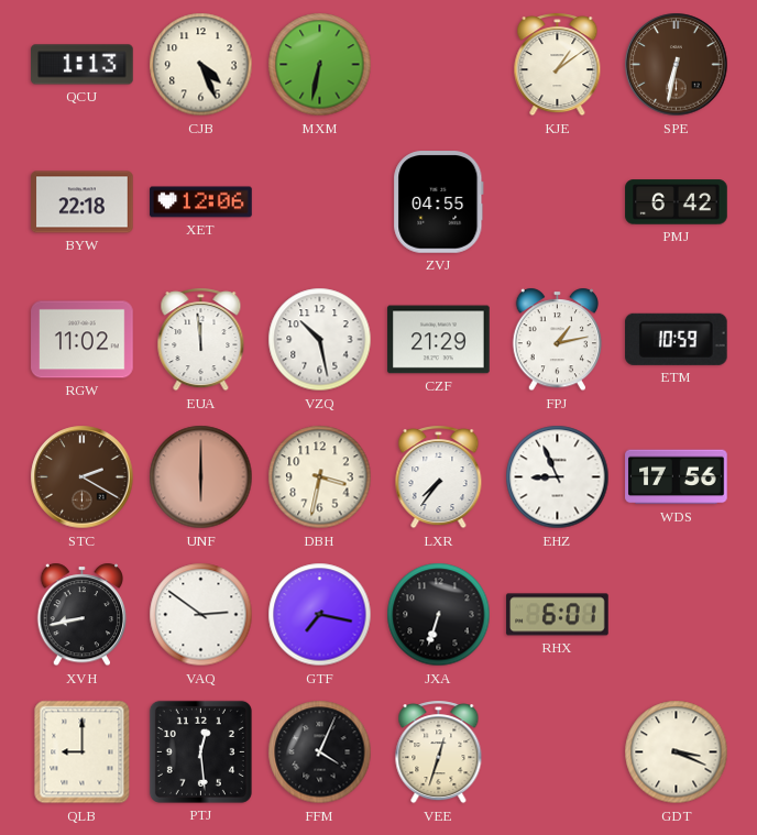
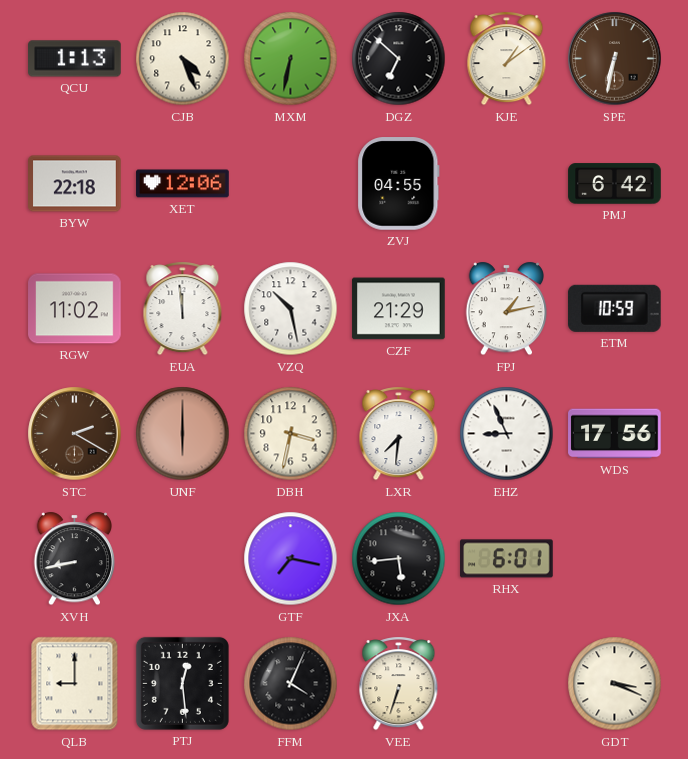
DGZ: none -> 6:52
LXR: 7:36 -> 7:31
VAQ: 2:51 -> none
JXA: 6:33 -> 5:44
VEE: 12:33 -> 6:33
